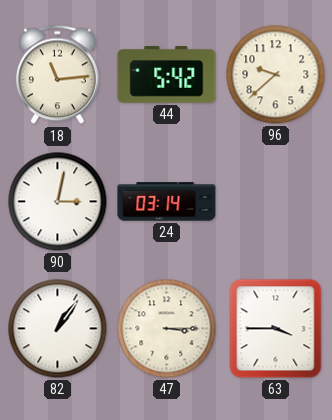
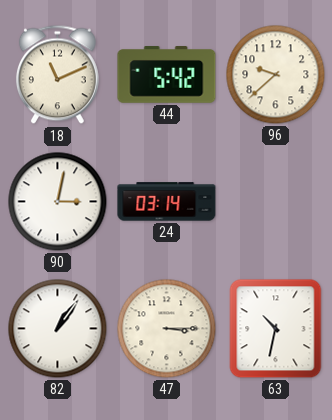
18: 11:14 -> 11:11
63: 3:45 -> 10:32
